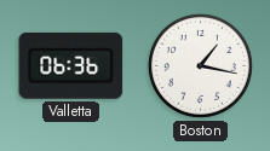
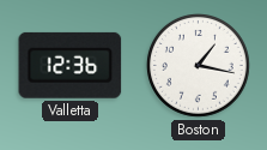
Valletta: 06:36 -> 12:36
